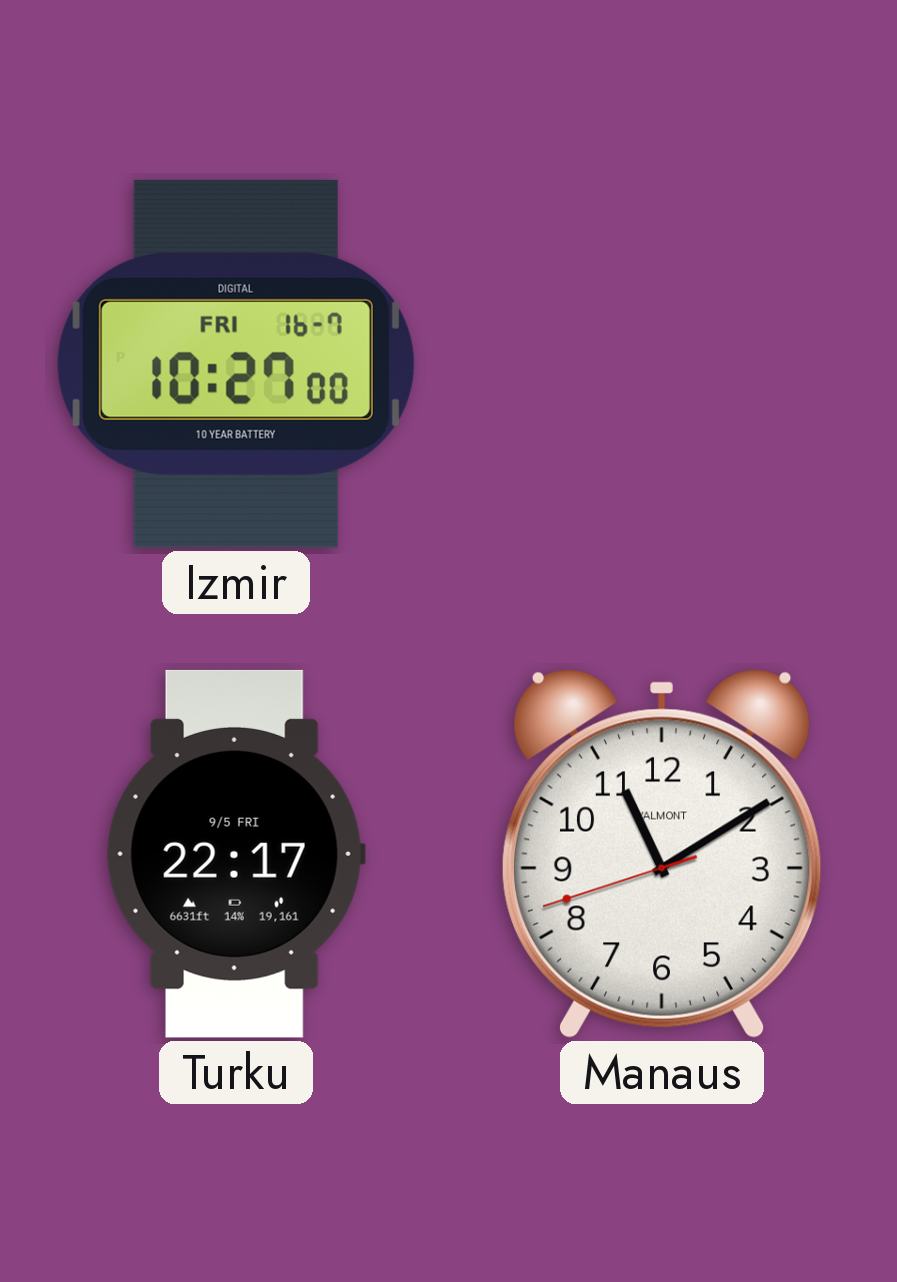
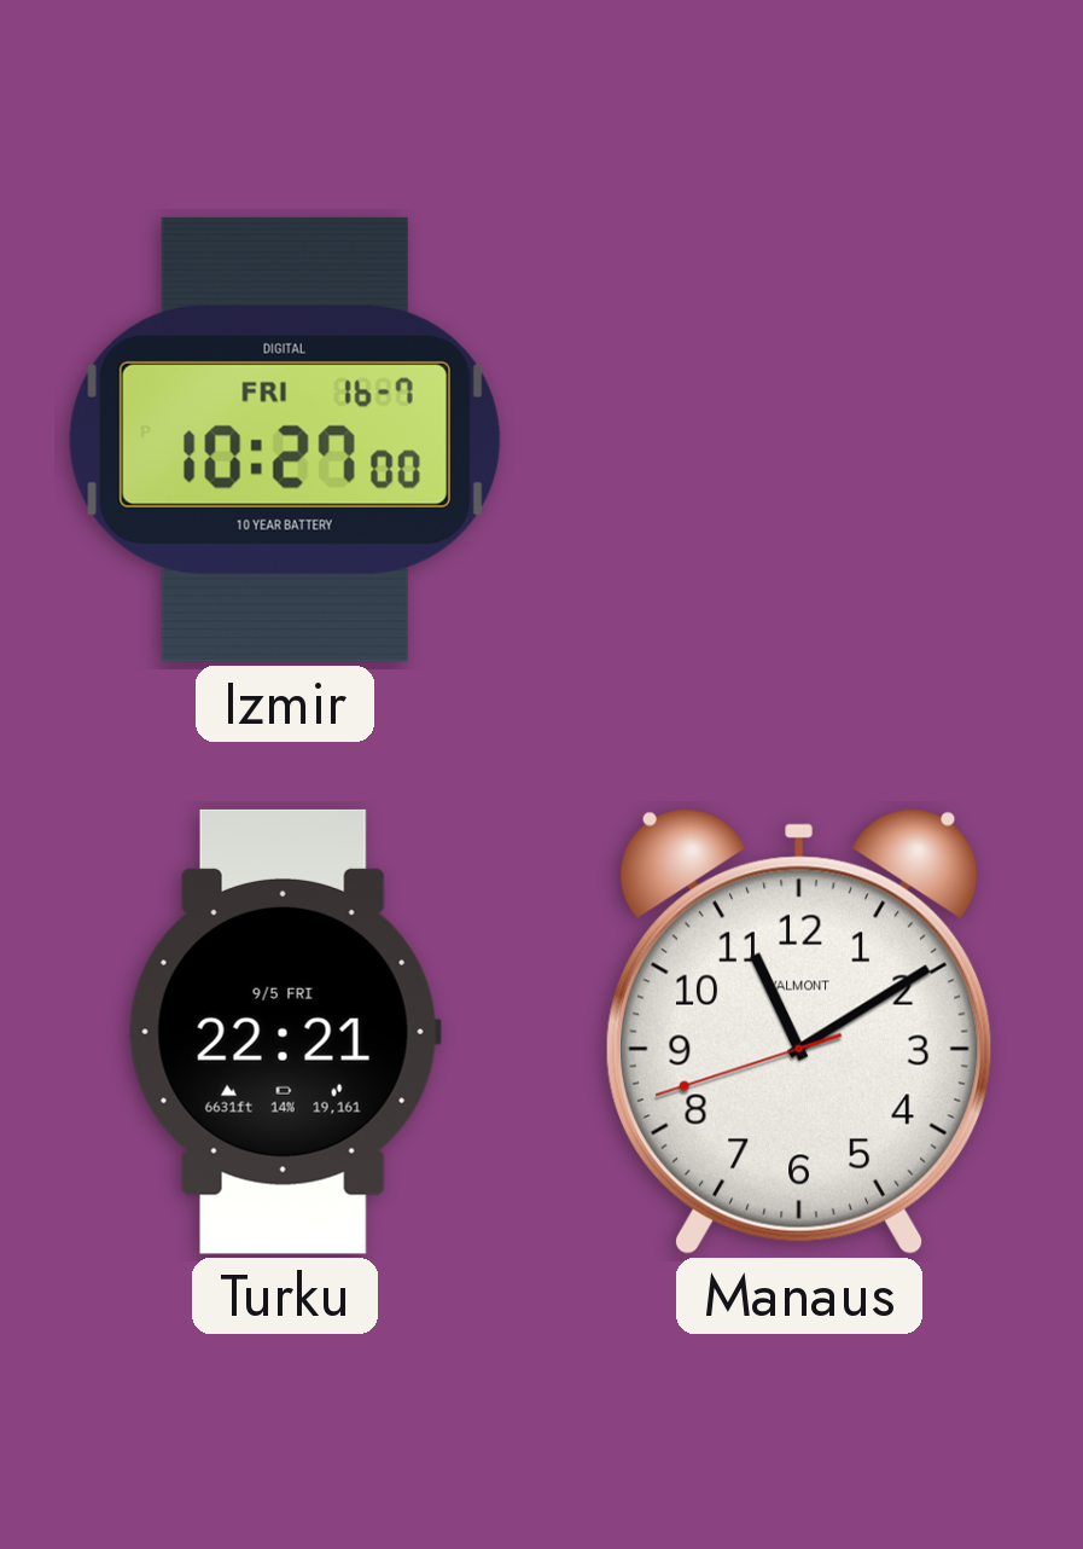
Turku: 22:17 -> 22:21
